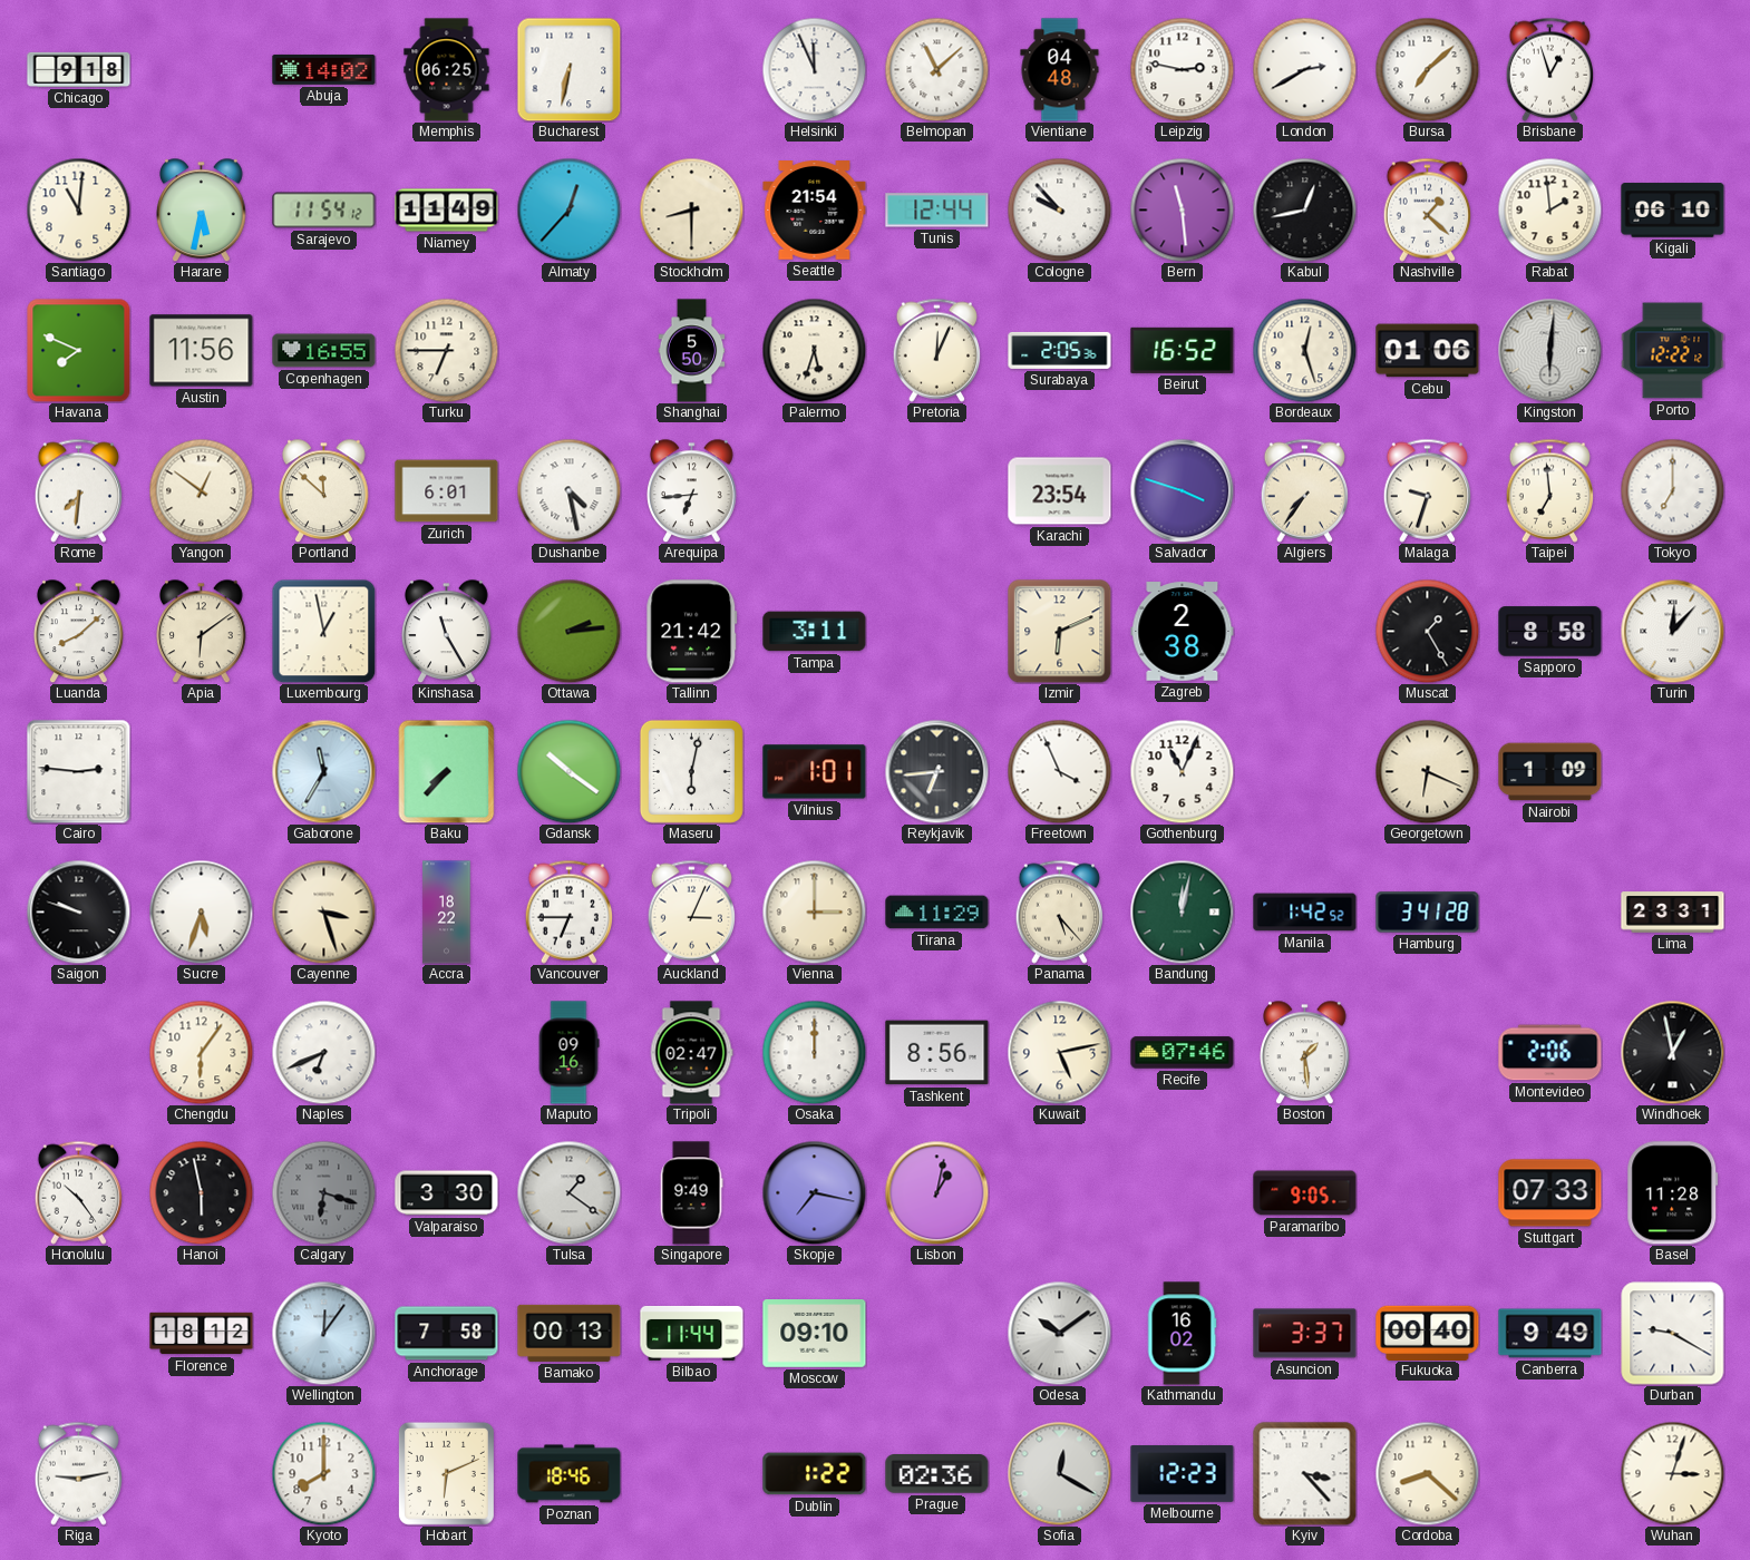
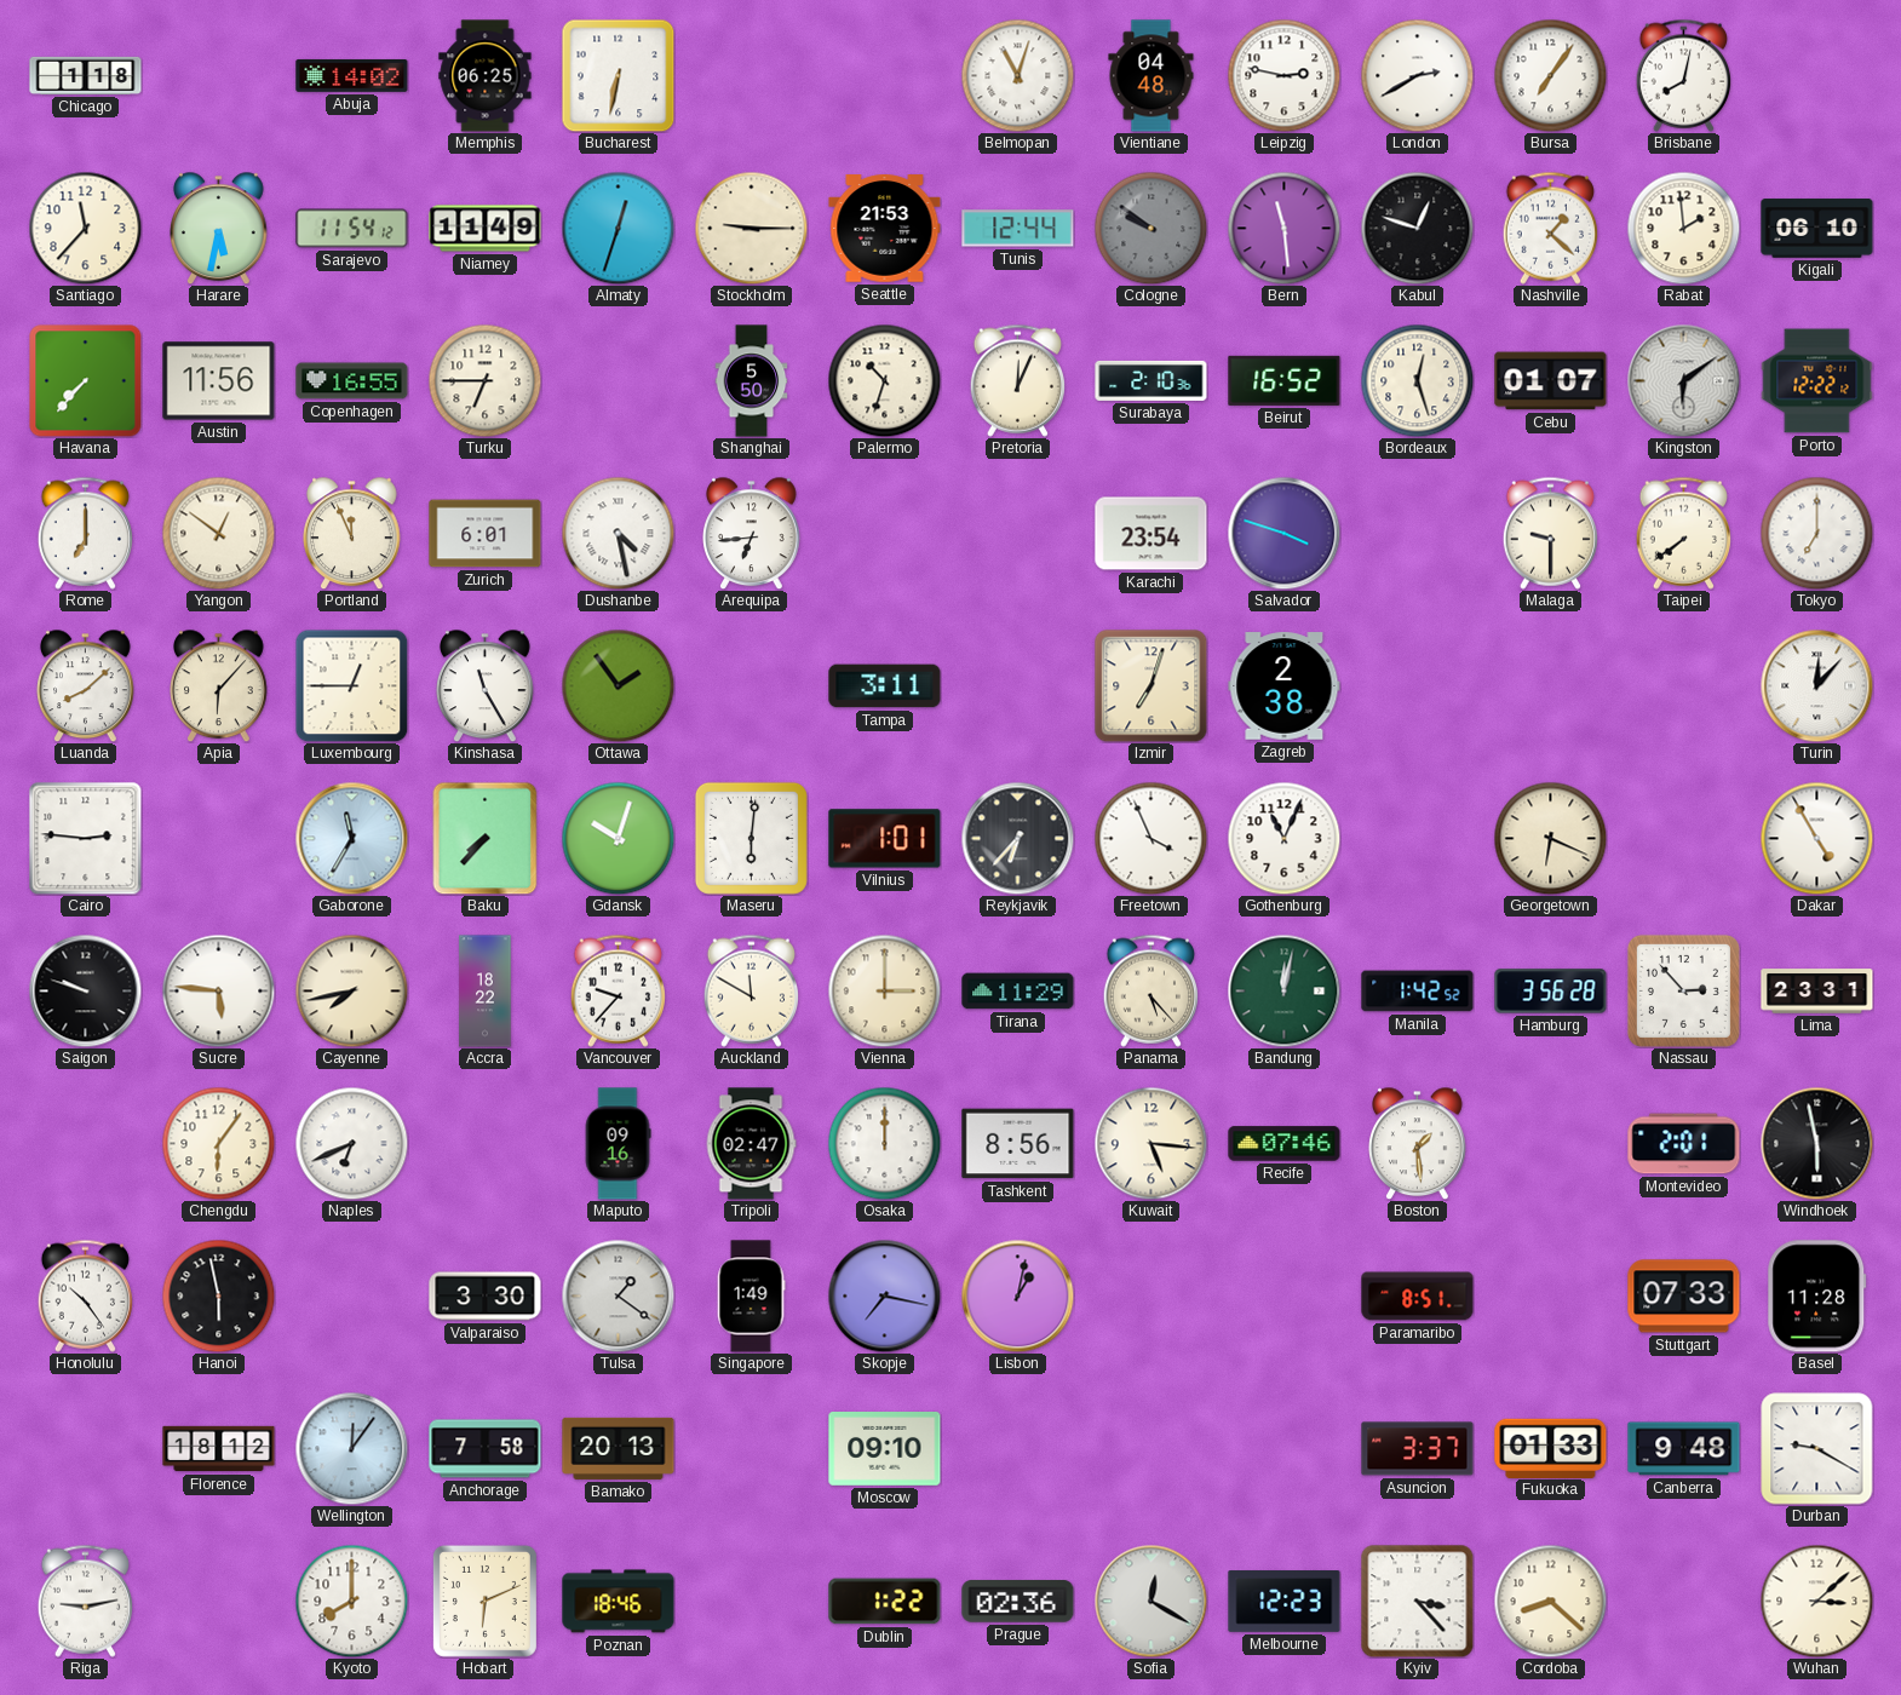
Chicago: 9:18 -> 1:18
Helsinki: 11:56 -> none
Belmopan: 11:08 -> 11:03
Bursa: 7:08 -> 7:06
Brisbane: 12:57 -> 8:02
Santiago: 11:01 -> 11:37
Almaty: 12:37 -> 12:33
Stockholm: 8:30 -> 9:15
Seattle: 21:54 -> 21:53
Cologne: 9:53 -> 9:51
Cologne dial: white -> grey
Kabul: 12:43 -> 12:48
Havana: 7:49 -> 7:37
Palermo: 5:33 -> 10:33
Surabaya: 2:05 -> 2:10
Cebu: 01:06 -> 01:07
Kingston: 6:01 -> 6:09
Rome: 7:31 -> 7:00
Portland: 11:52 -> 11:56
Algiers: 7:36 -> none
Malaga: 9:33 -> 9:30
Taipei: 6:59 -> 7:39
Apia: 6:09 -> 6:07
Luxembourg: 12:58 -> 12:45
Ottawa: 2:14 -> 1:54
Tallinn: 21:42 -> none
Izmir: 6:11 -> 7:03
Muscat: 1:25 -> none
Sapporo: 8:58 -> none
Gdansk: 10:21 -> 10:03
Maseru: 6:02 -> 6:01
Reykjavik: 6:44 -> 6:37
Nairobi: 1:09 -> none
Dakar: none -> 4:55
Sucre: 5:33 -> 5:46
Cayenne: 3:27 -> 7:43
Vancouver: 6:45 -> 9:37
Auckland: 3:04 -> 11:50
Hamburg: 3:41 -> 3:56
Nassau: none -> 2:53
Kuwait: 5:13 -> 5:16
Montevideo: 2:06 -> 2:01
Windhoek: 12:58 -> 5:58
Calgary: 6:18 -> none
Singapore: 9:49 -> 1:49
Paramaribo: 9:05 -> 8:51
Bamako: 00:13 -> 20:13
Bilbao: 11:44 -> none
Odesa: 10:09 -> none
Kathmandu: 16:02 -> none
Fukuoka: 00:40 -> 01:33
Canberra: 9:49 -> 9:48
Wuhan: 3:03 -> 3:08
